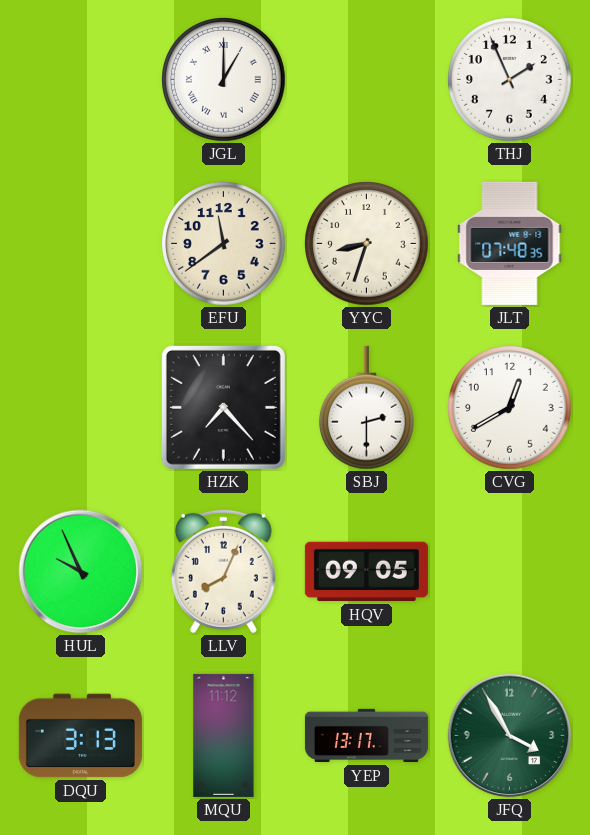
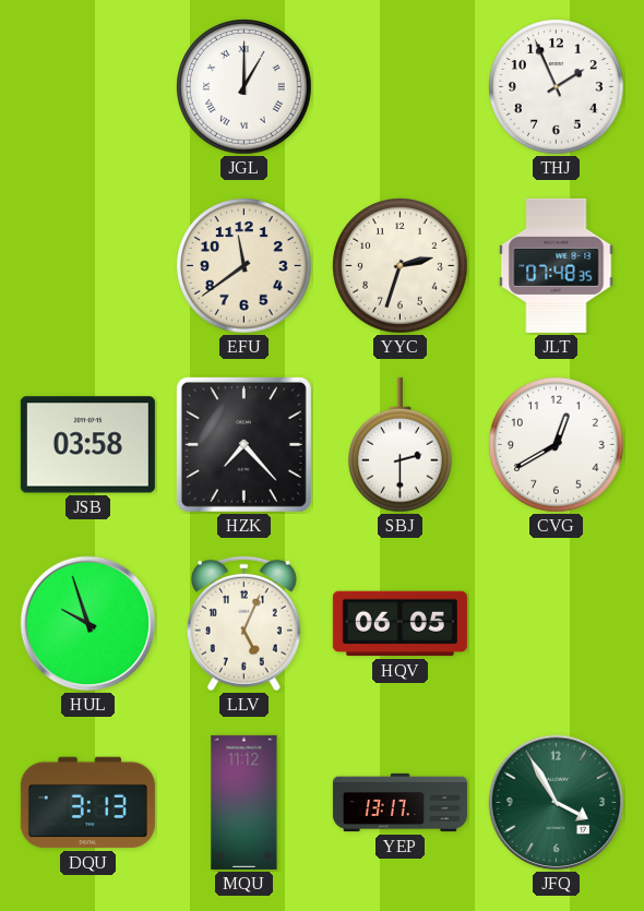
YYC: 8:33 -> 2:33
JSB: none -> 03:58
HUL: 9:56 -> 9:57
LLV: 8:04 -> 5:04
HQV: 09:05 -> 06:05
